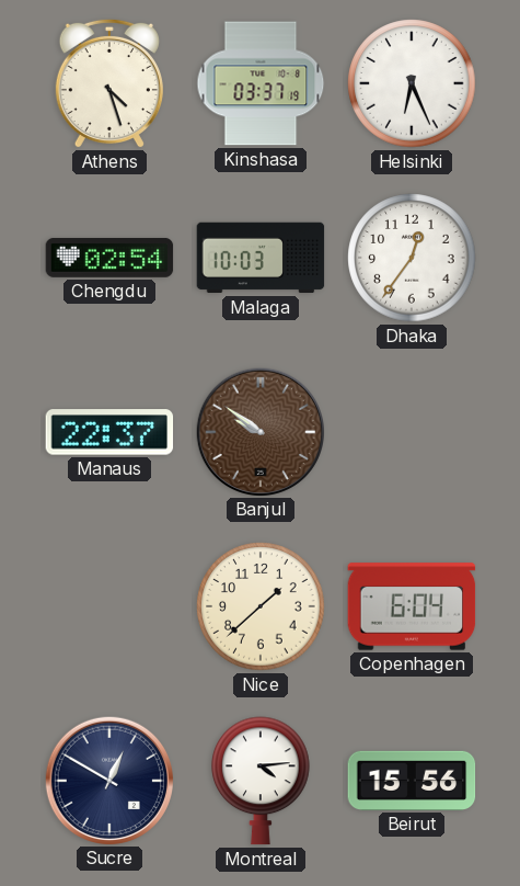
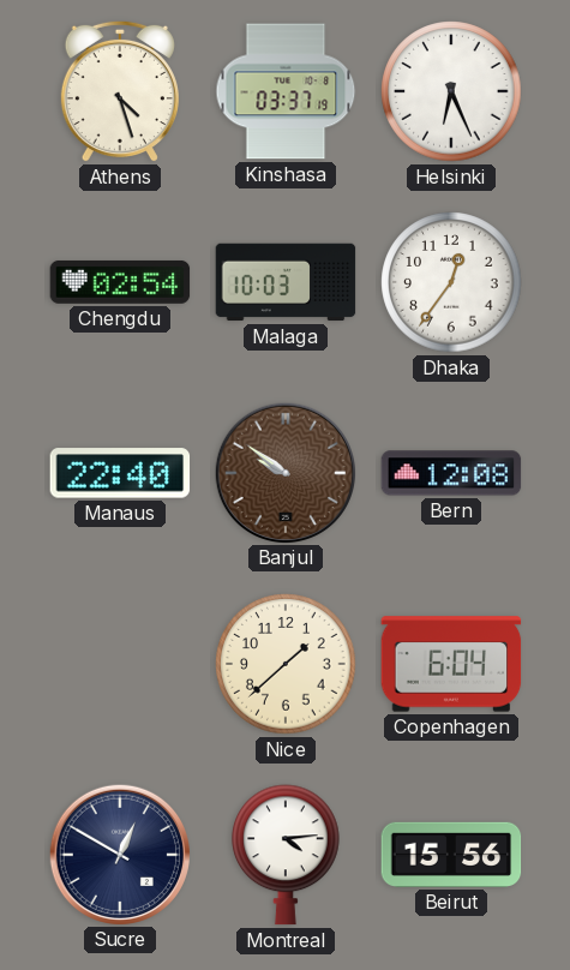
Manaus: 22:37 -> 22:40
Bern: none -> 12:08
